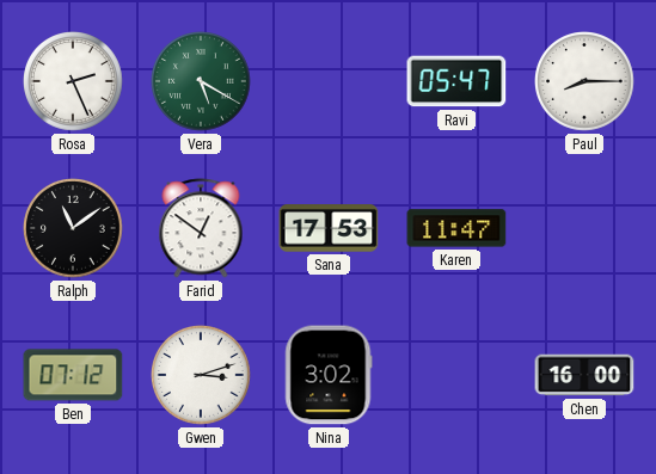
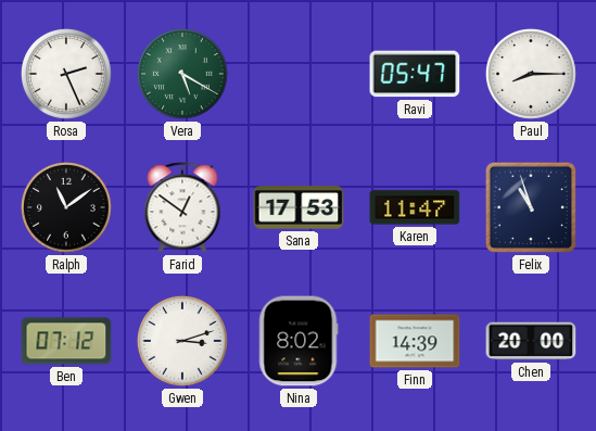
Felix: none -> 10:57
Nina: 3:02 -> 8:02
Finn: none -> 14:39
Chen: 16:00 -> 20:00
